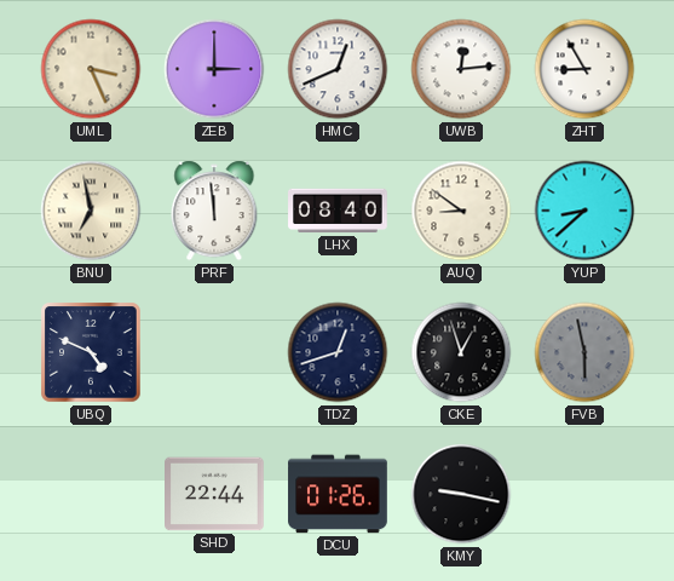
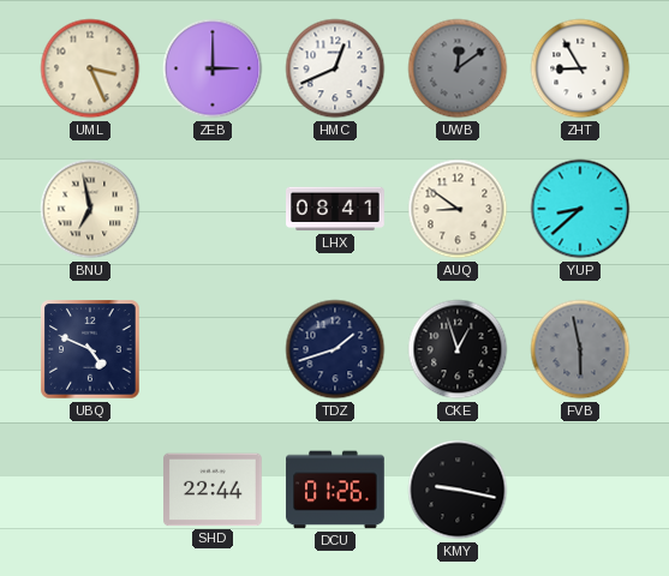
UWB: 12:14 -> 12:09
UWB dial: white -> grey
PRF: 11:59 -> none
LHX: 08:40 -> 08:41
TDZ: 12:42 -> 1:42
